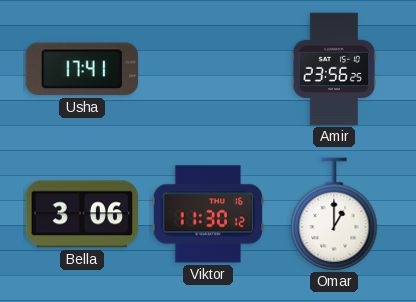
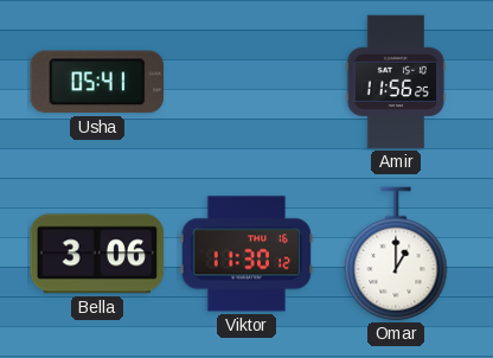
Usha: 17:41 -> 05:41
Amir: 23:56 -> 11:56
